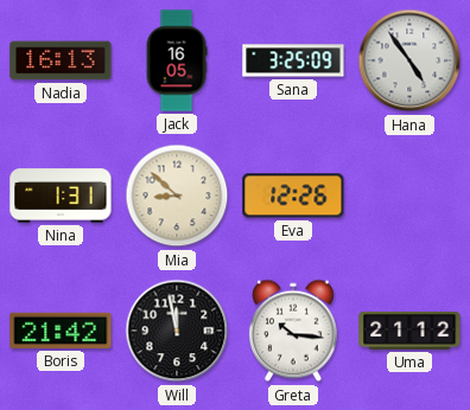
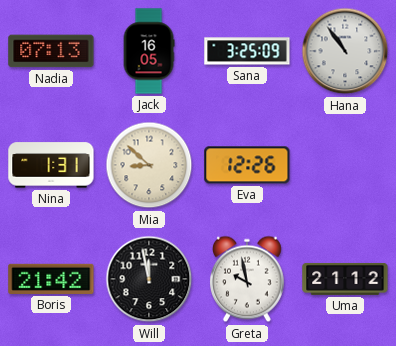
Nadia: 16:13 -> 07:13
Hana: 4:54 -> 10:54
Greta: 10:16 -> 9:58
